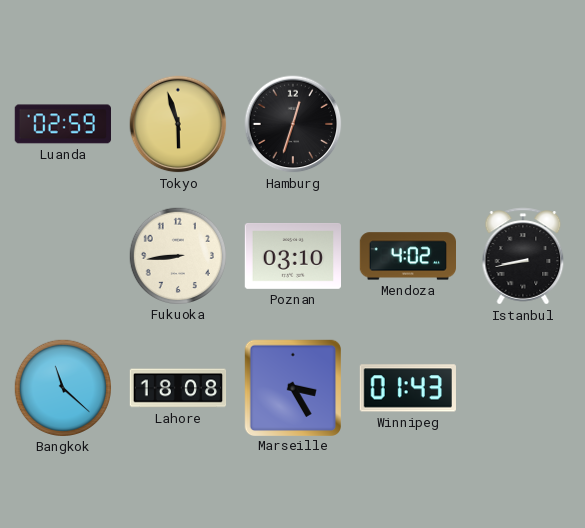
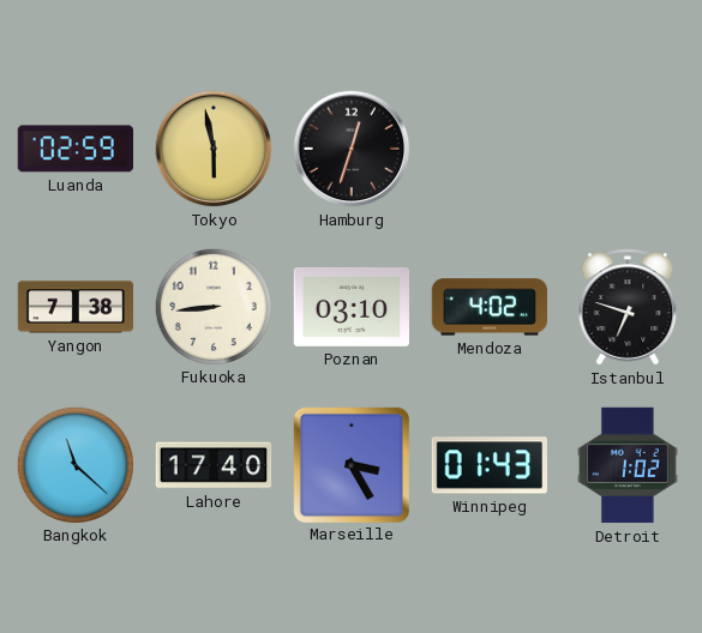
Tokyo: 5:57 -> 5:58
Yangon: none -> 7:38
Istanbul: 8:43 -> 6:48
Lahore: 18:08 -> 17:40
Detroit: none -> 1:02
